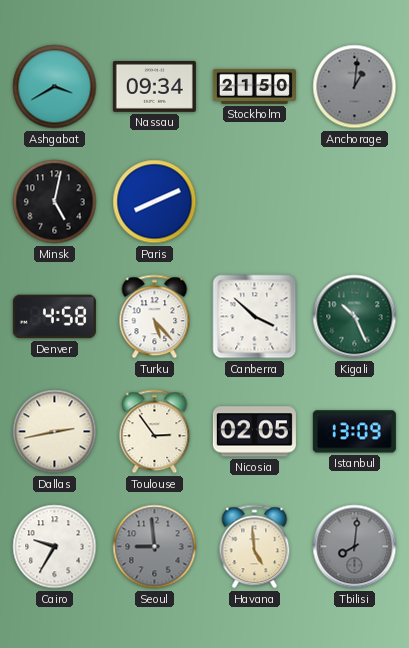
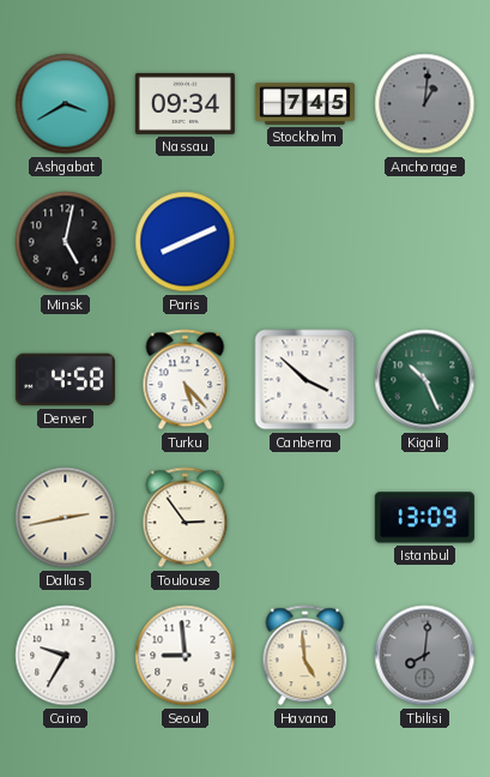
Stockholm: 21:50 -> 7:45
Nicosia: 02:05 -> none
Seoul dial: grey -> white
